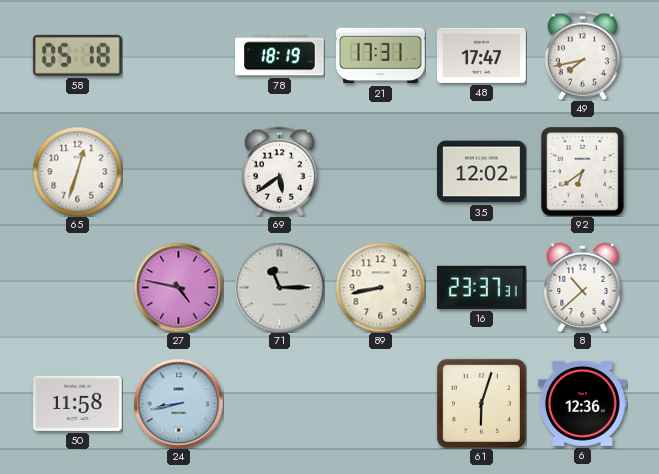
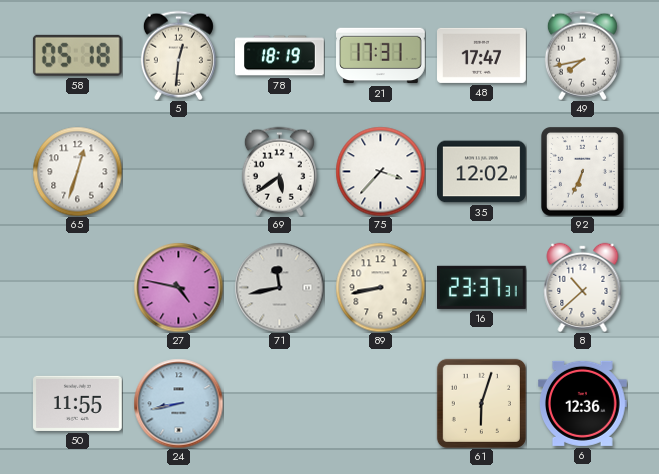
5: none -> 12:31
75: none -> 3:37
92: 6:39 -> 6:34
71: 11:15 -> 11:43
50: 11:58 -> 11:55
